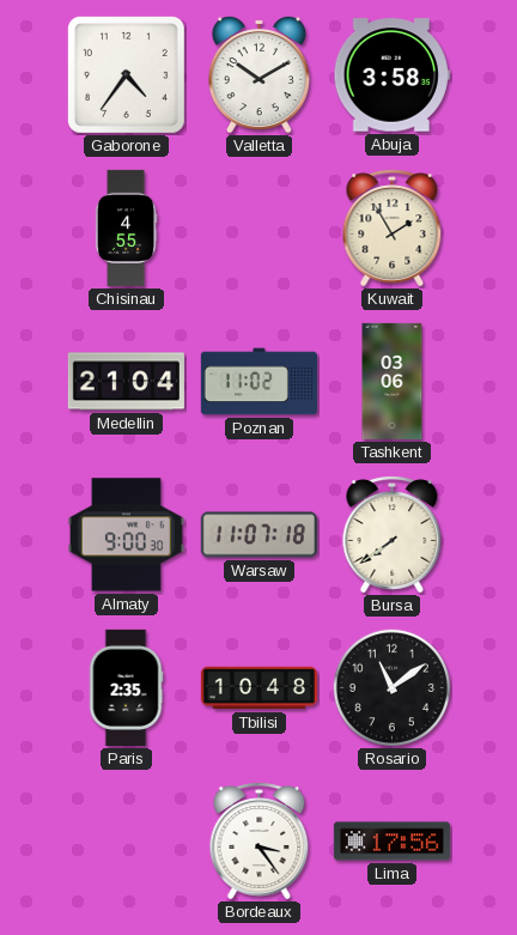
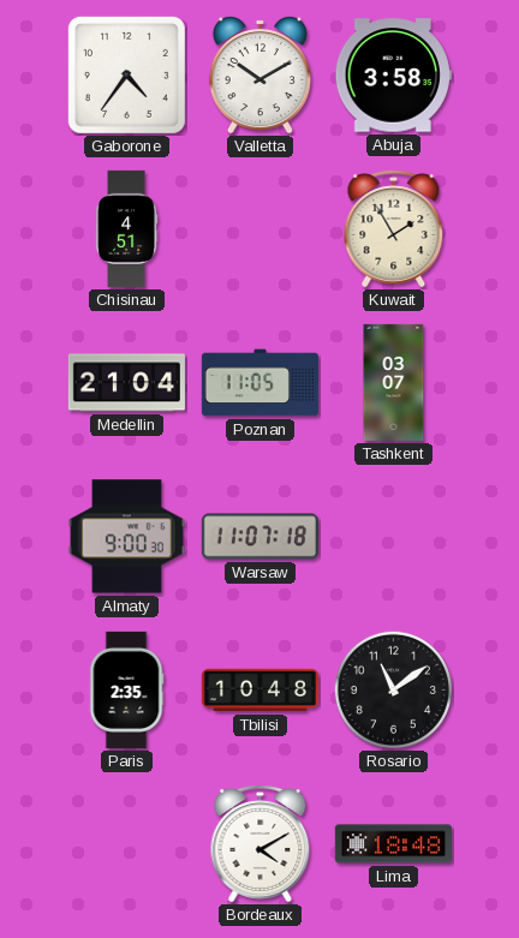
Chisinau: 4:55 -> 4:51
Poznan: 11:02 -> 11:05
Tashkent: 03:06 -> 03:07
Bursa: 7:39 -> none
Bordeaux: 3:24 -> 4:10
Lima: 17:56 -> 18:48
